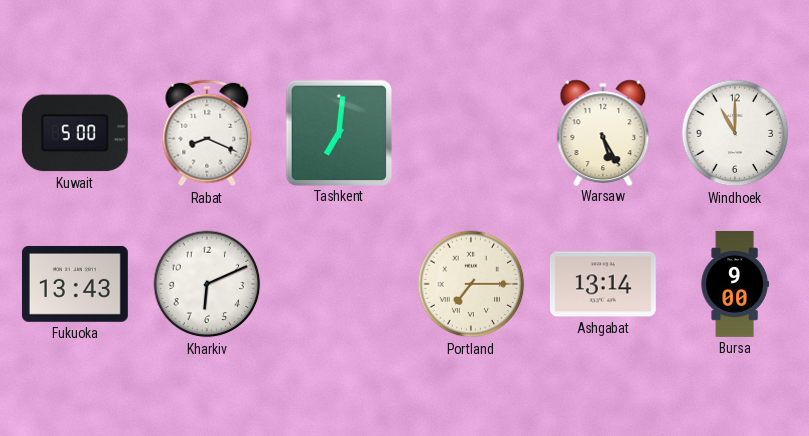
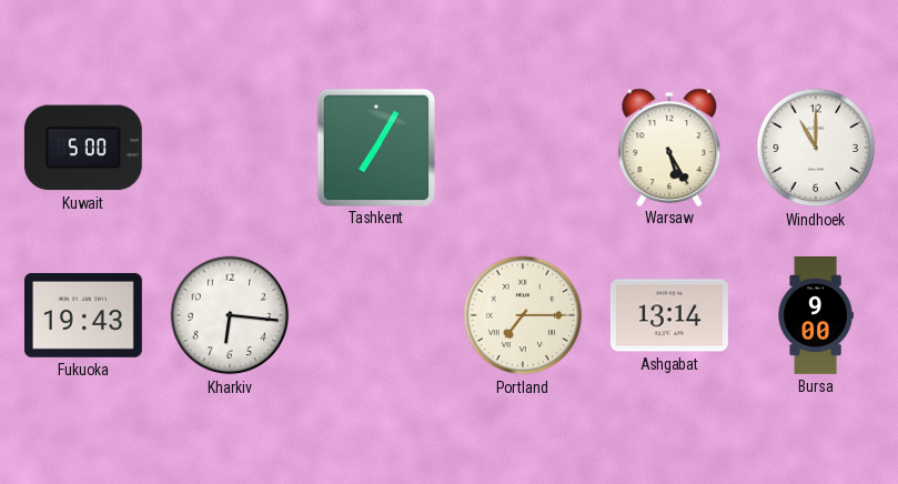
Rabat: 8:19 -> none
Tashkent: 7:01 -> 7:05
Fukuoka: 13:43 -> 19:43
Kharkiv: 6:11 -> 6:16
